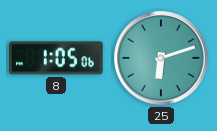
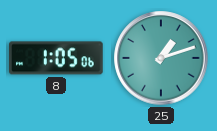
25: 6:12 -> 1:12
